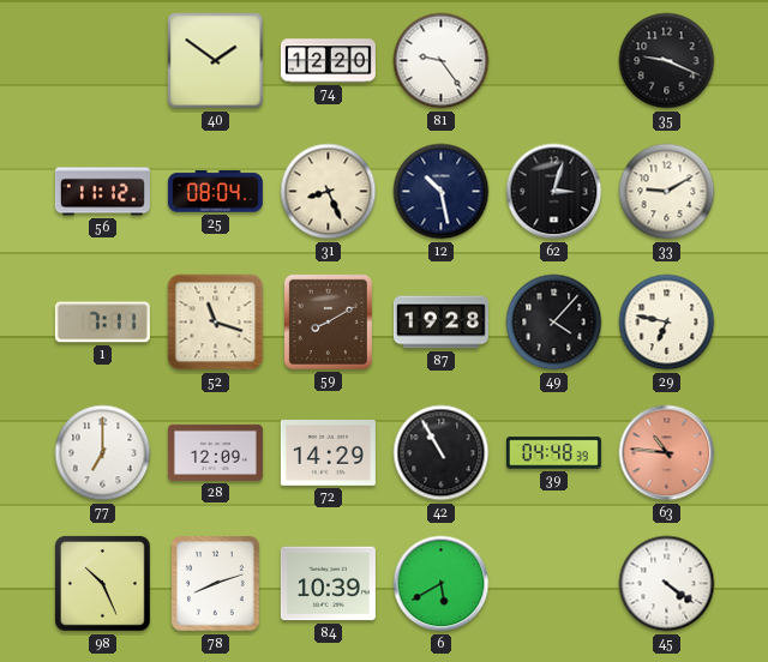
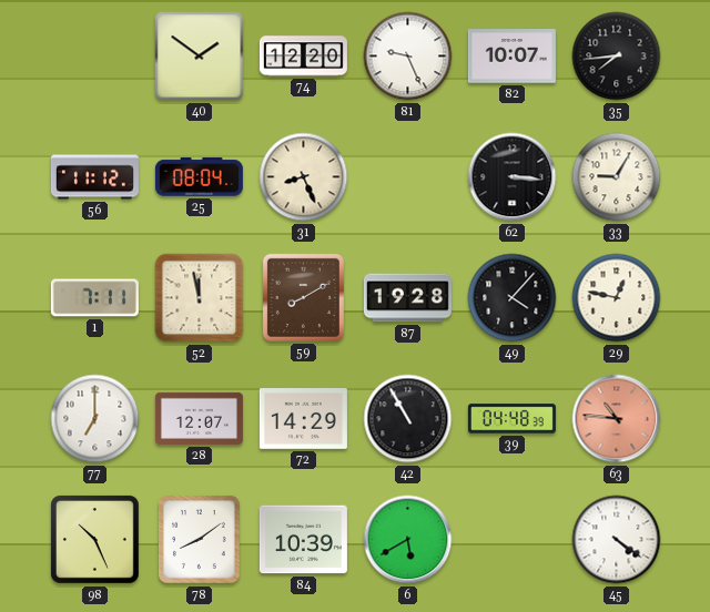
81: 9:24 -> 9:26
82: none -> 10:07
35: 9:19 -> 7:44
12: 10:28 -> none
62: 3:03 -> 3:16
33: 9:10 -> 9:05
52: 11:18 -> 11:58
29: 6:47 -> 12:47
28: 12:09 -> 12:07
78: 8:12 -> 8:09
